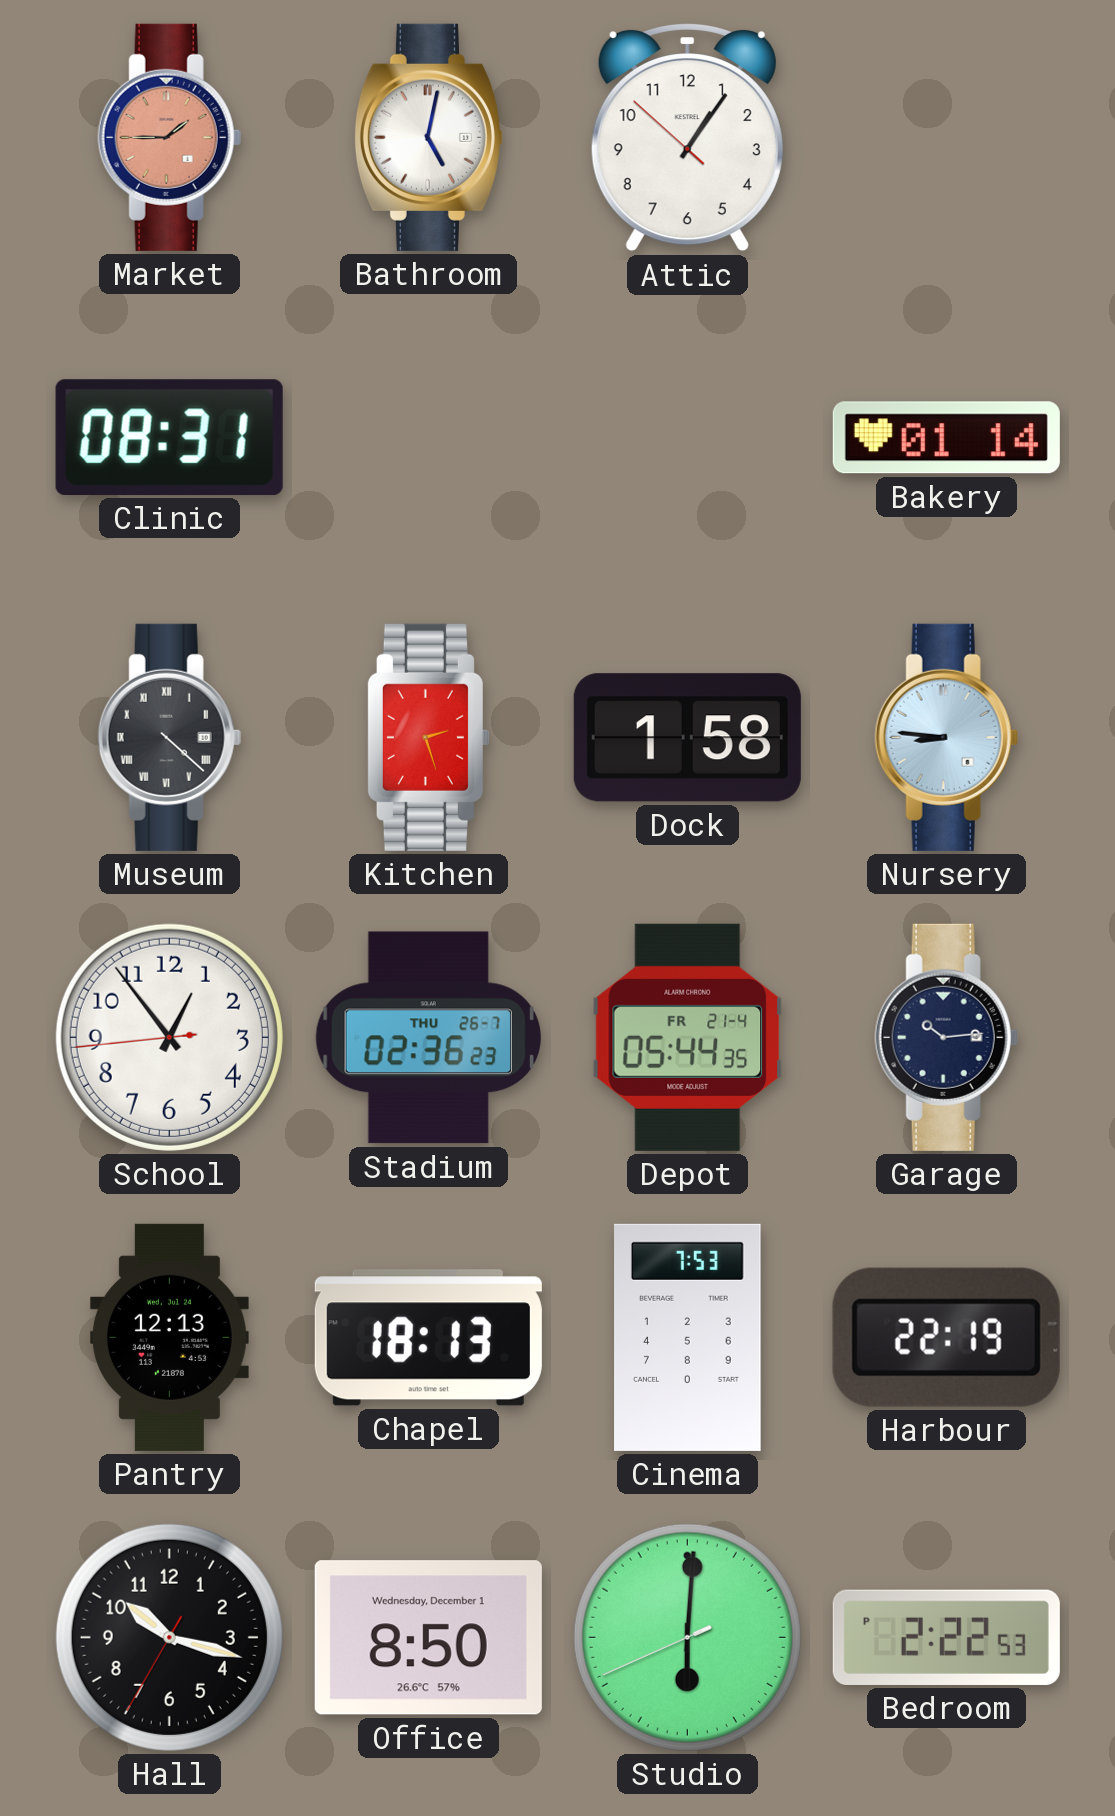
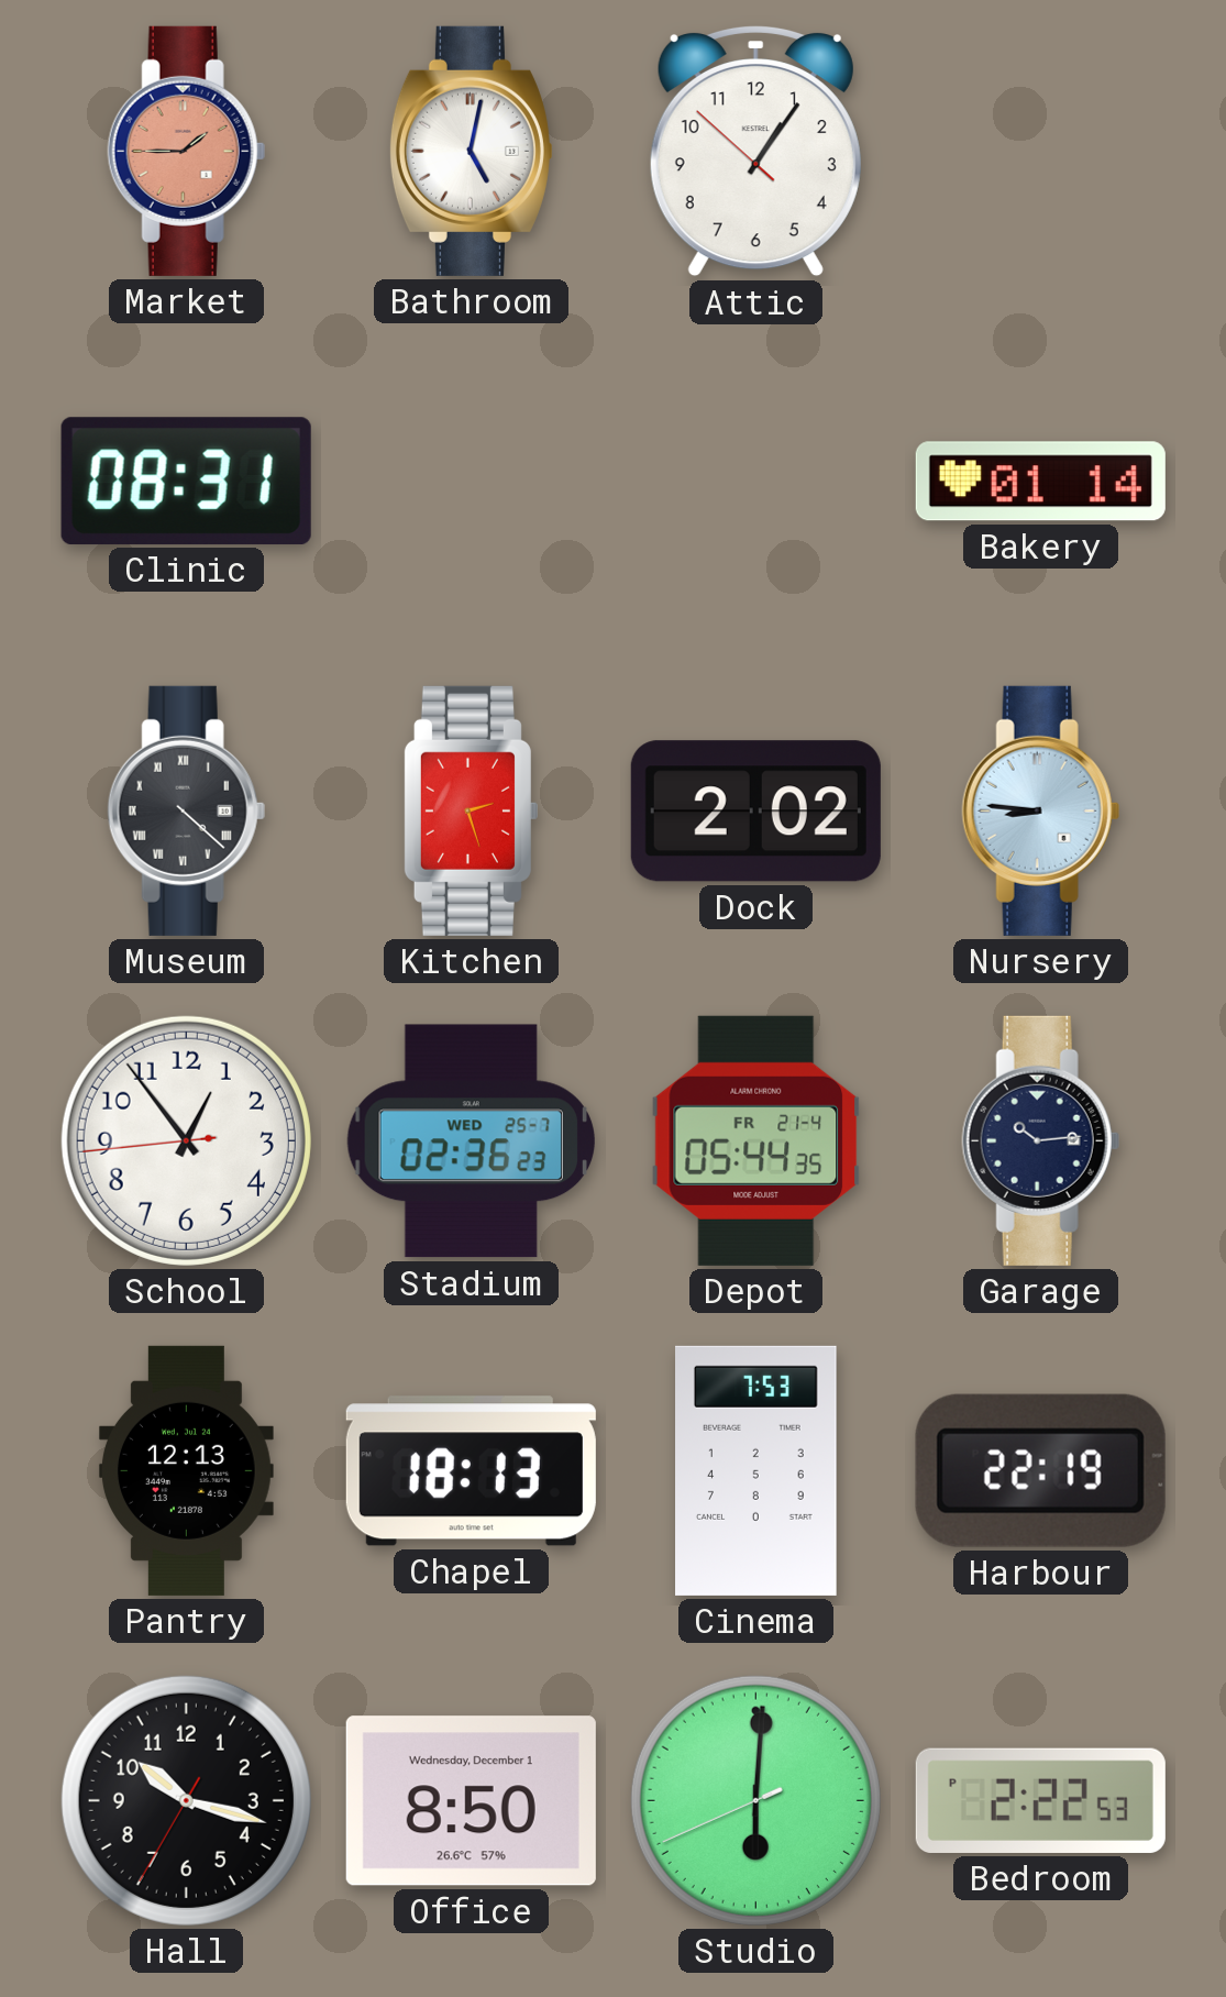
Dock: 1:58 -> 2:02
Stadium date: THU 26-7 -> WED 25-7
